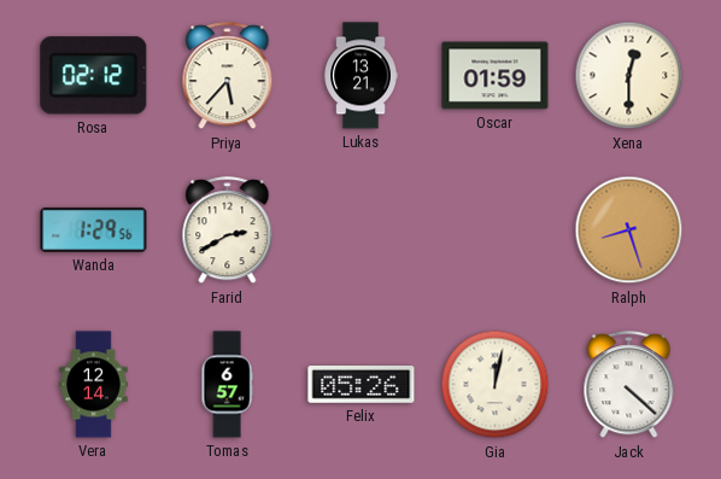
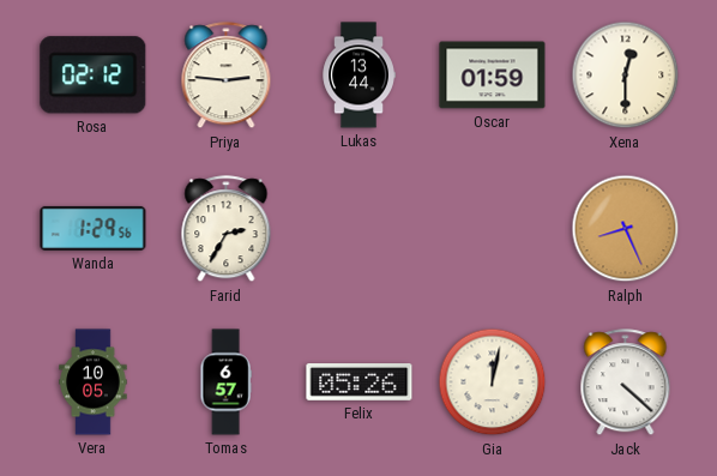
Priya: 5:37 -> 2:46
Lukas: 13:21 -> 13:44
Farid: 2:40 -> 2:35
Ralph: 8:27 -> 8:26
Vera: 12:14 -> 10:05
